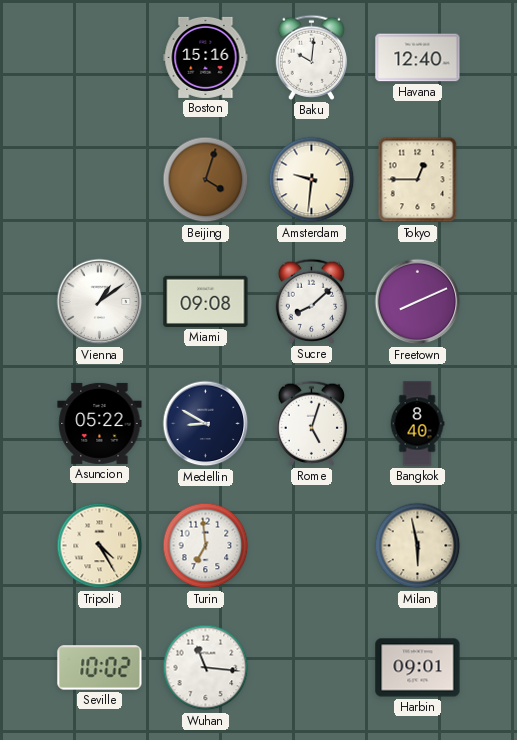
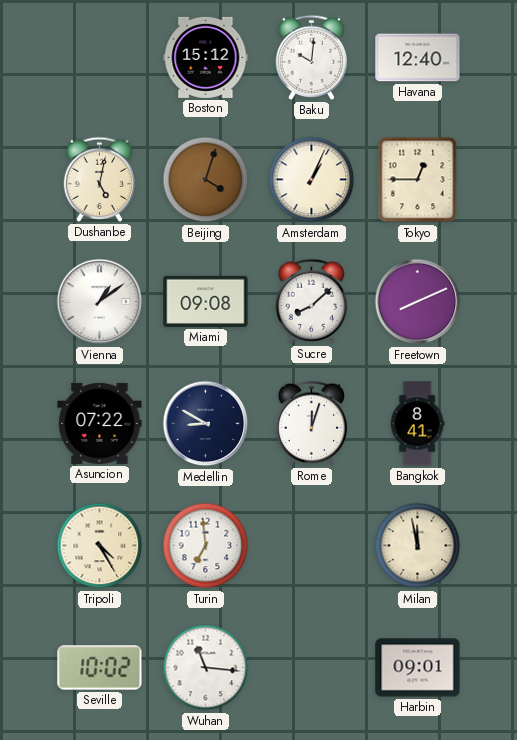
Boston: 15:16 -> 15:12
Dushanbe: none -> 5:02
Amsterdam: 9:31 -> 1:04
Asuncion: 05:22 -> 07:22
Rome: 5:03 -> 12:03
Bangkok: 8:40 -> 8:41
Milan: 5:58 -> 11:58
